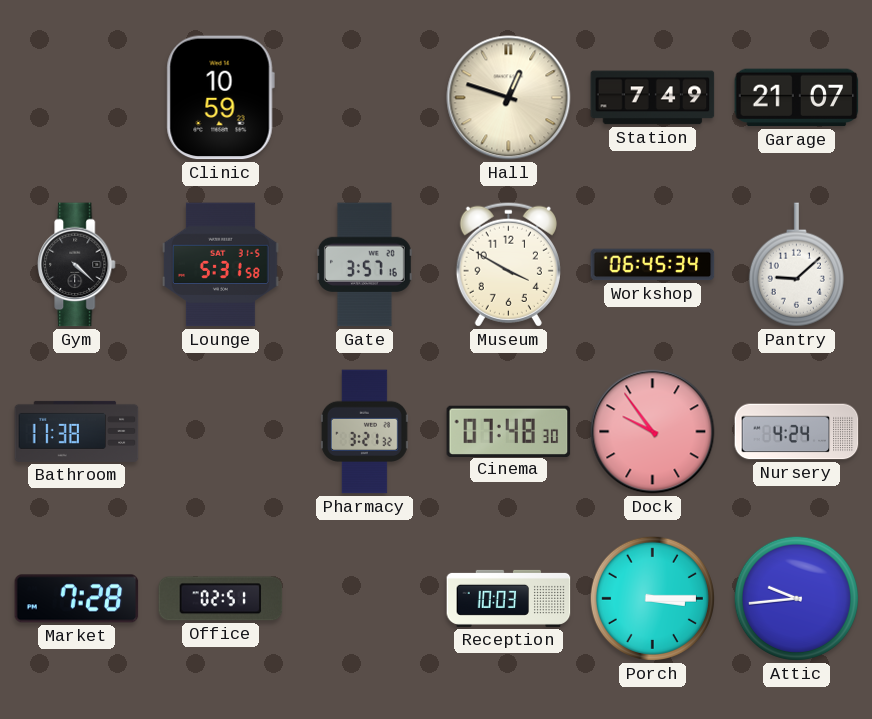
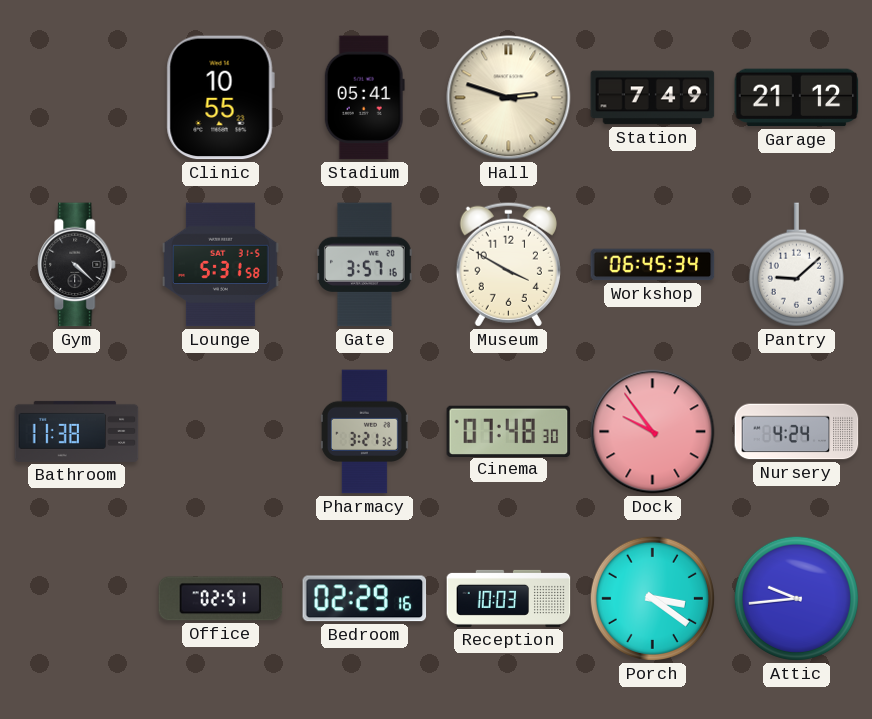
Clinic: 10:59 -> 10:55
Stadium: none -> 05:41
Hall: 12:48 -> 2:48
Garage: 21:07 -> 21:12
Market: 7:28 -> none
Bedroom: none -> 02:29
Porch: 3:15 -> 3:21
